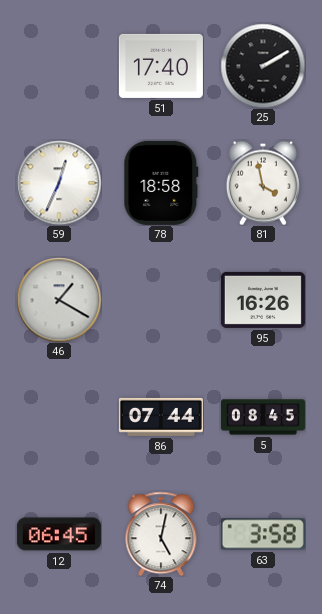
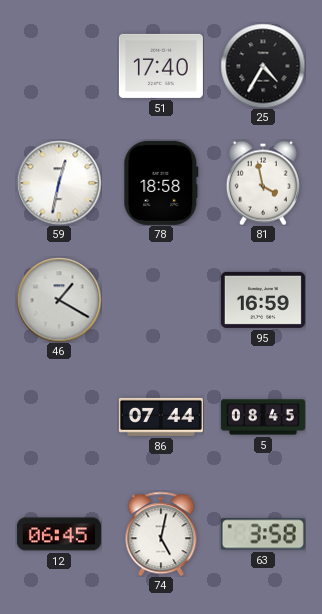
25: 2:10 -> 4:35
59: 12:34 -> 12:32
95: 16:26 -> 16:59
